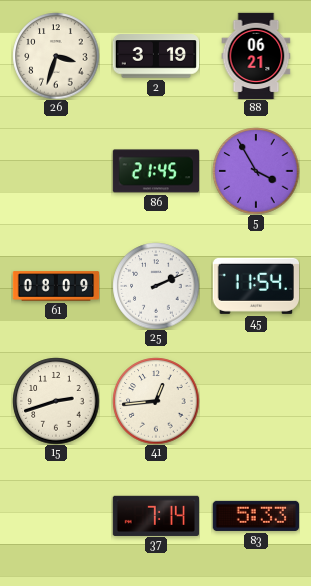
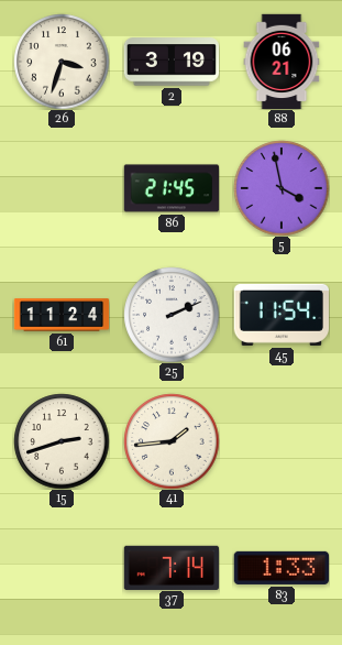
5: 3:55 -> 3:58
61: 08:09 -> 11:24
41: 12:44 -> 1:44
83: 5:33 -> 1:33
